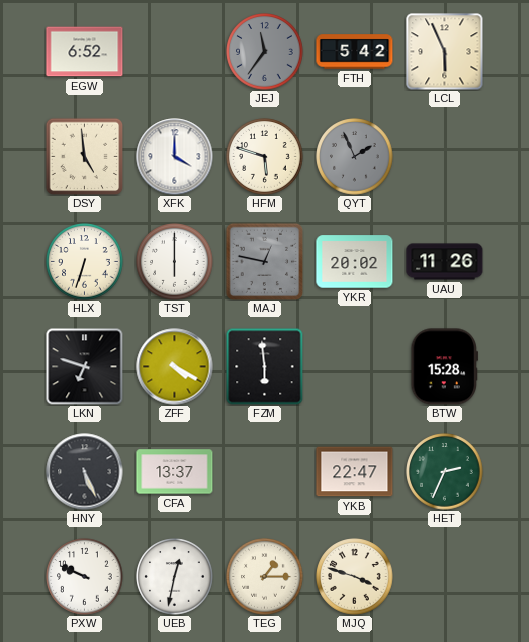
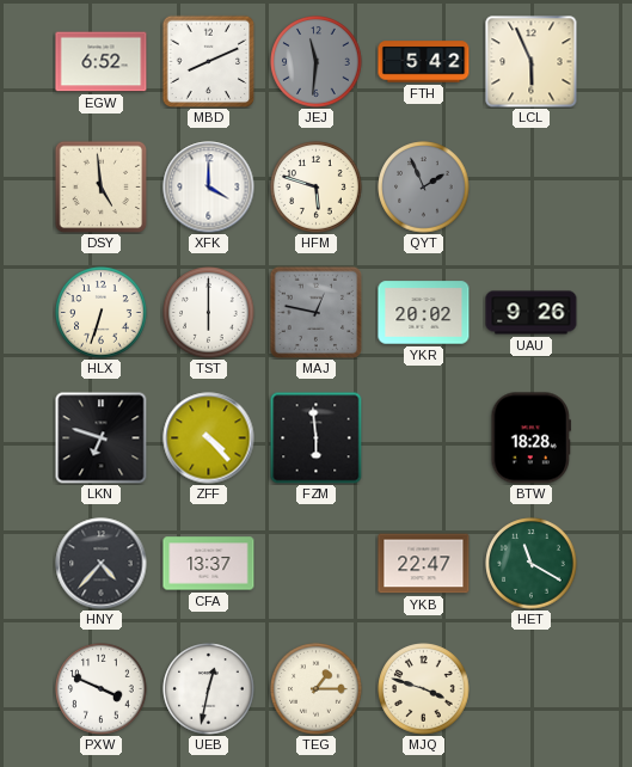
MBD: none -> 8:11
JEJ: 11:36 -> 11:31
UAU: 11:26 -> 9:26
ZFF: 4:20 -> 4:23
BTW: 15:28 -> 18:28
HNY: 5:26 -> 4:37
HET: 2:34 -> 11:20
PXW: 9:49 -> 3:49
